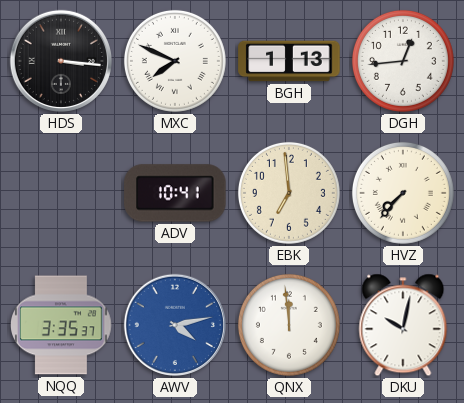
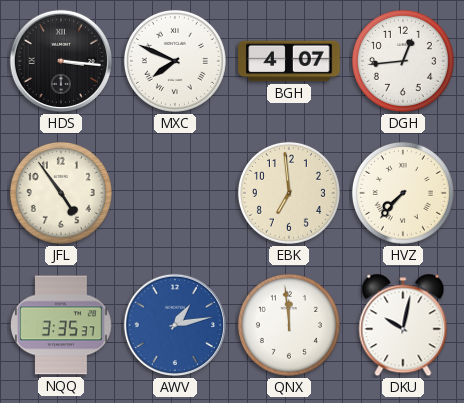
BGH: 1:13 -> 4:07
JFL: none -> 4:54
ADV: 10:41 -> none
AWV: 4:13 -> 1:13
